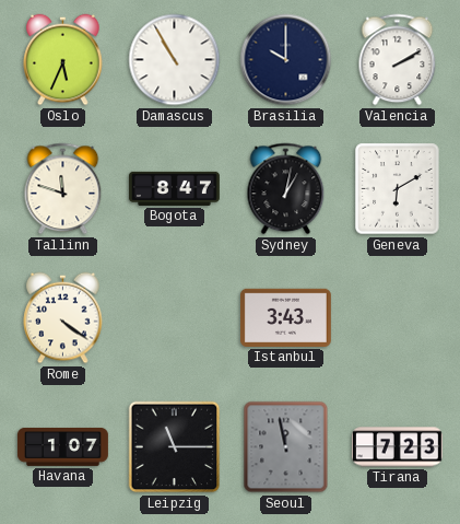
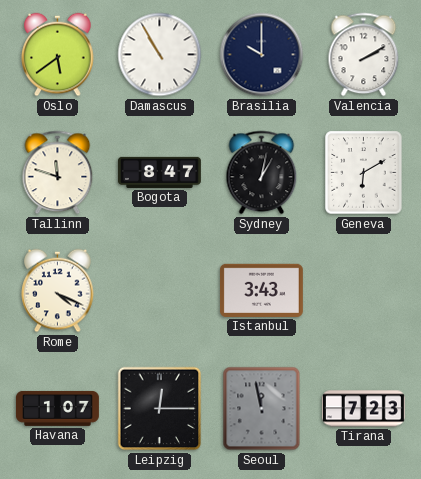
Oslo: 5:34 -> 5:39
Rome: 4:21 -> 4:19
Leipzig: 11:15 -> 12:15
